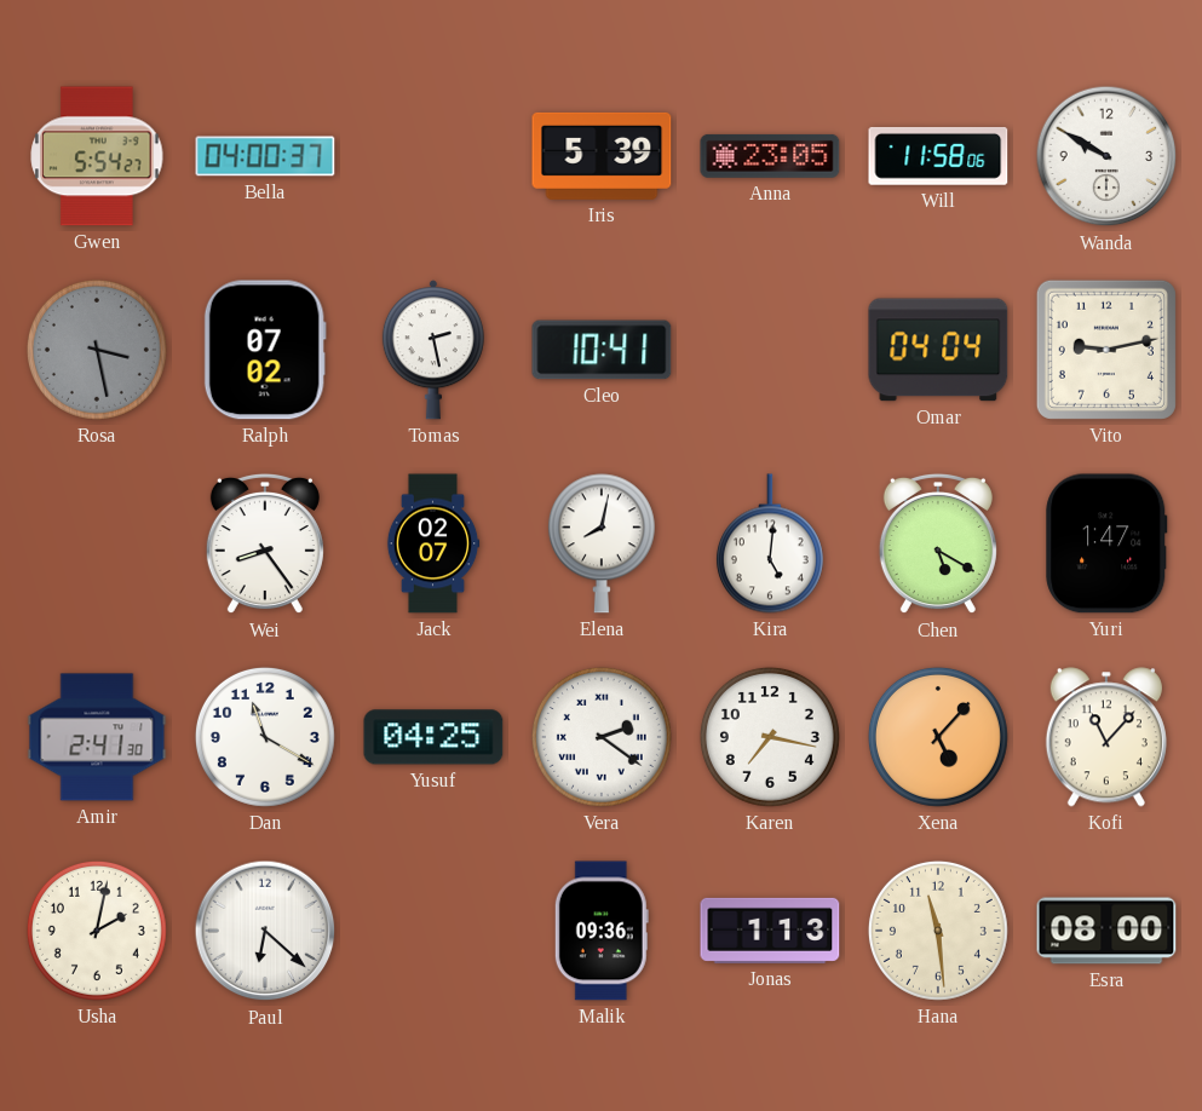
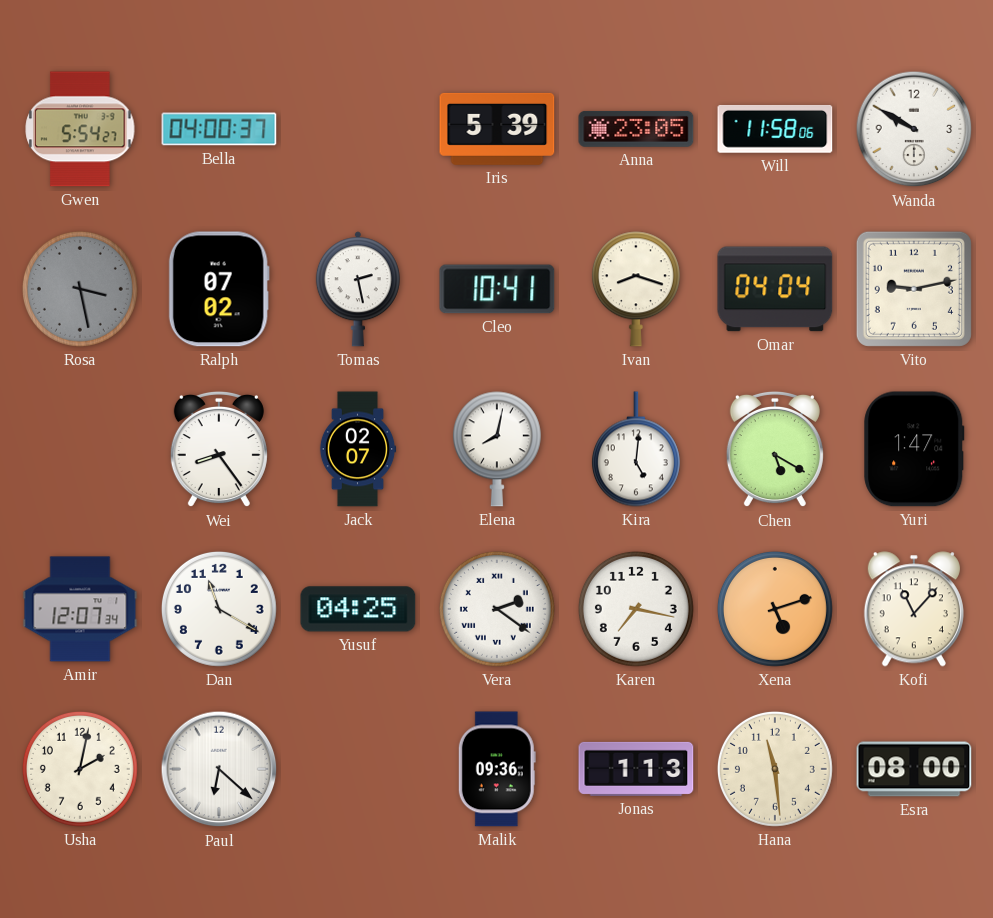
Ivan: none -> 8:18
Amir: 2:41 -> 12:07
Xena: 5:07 -> 5:12
